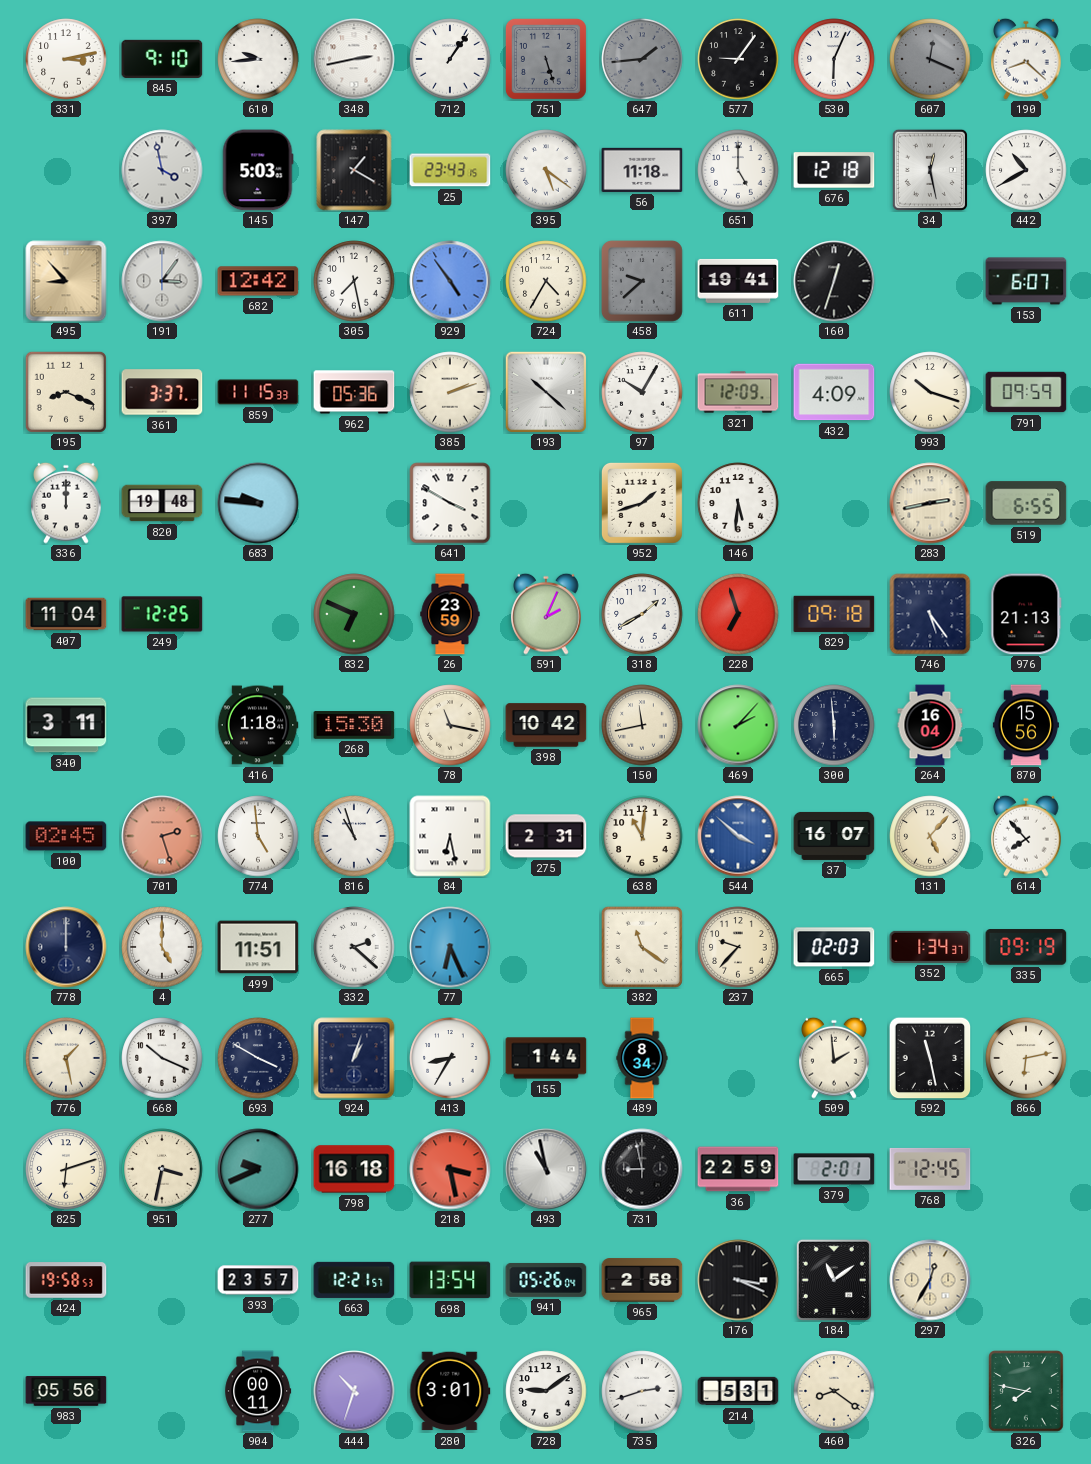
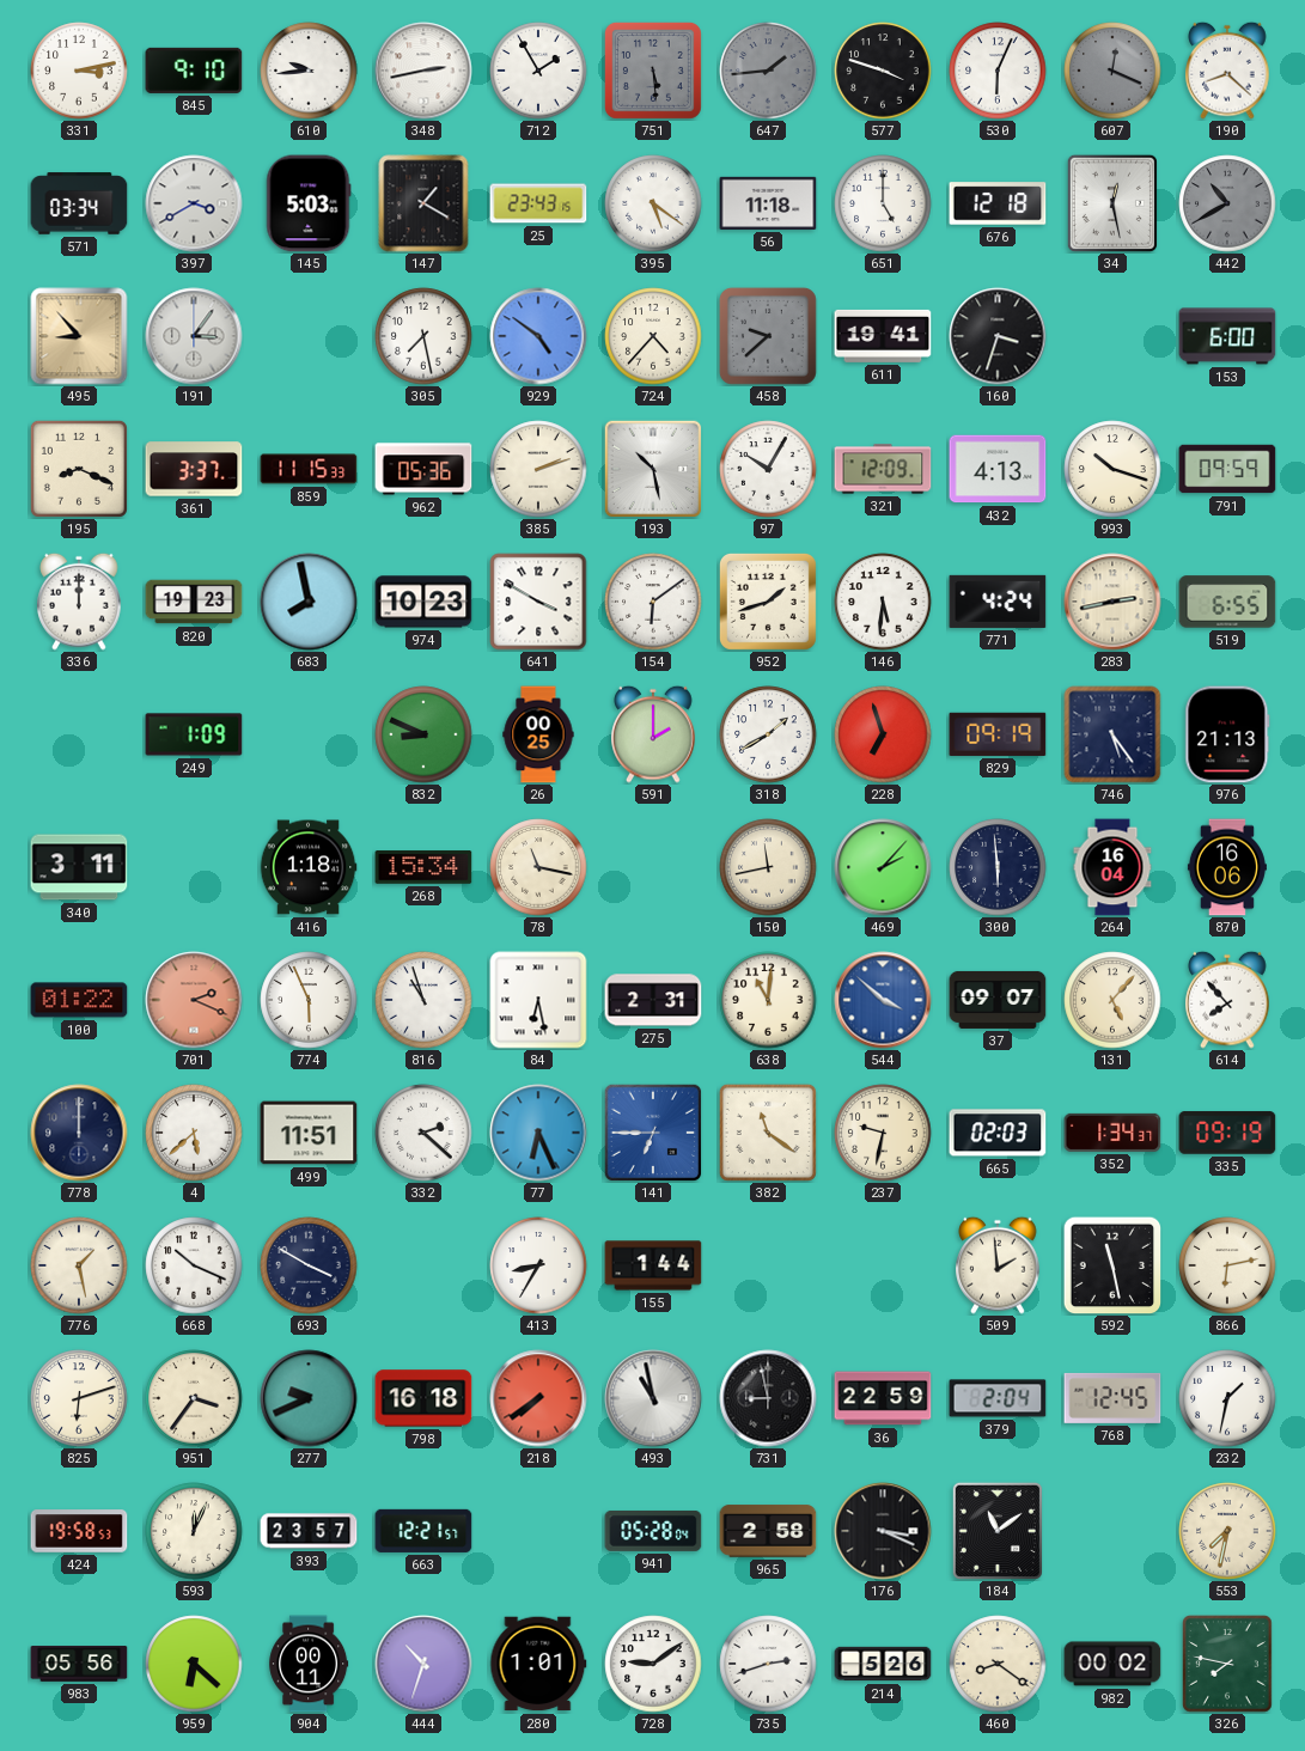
712: 1:06 -> 1:55
751: 5:27 -> 5:29
577: 9:06 -> 3:48
571: none -> 03:34
397: 3:58 -> 3:40
442 dial: white -> grey
682: 12:42 -> none
929: 4:54 -> 4:51
724: 4:35 -> 4:37
160: 12:33 -> 3:33
153: 6:07 -> 6:00
193: 10:22 -> 10:28
432: 4:09 -> 4:13
820: 19:48 -> 19:23
683: 9:46 -> 7:58
974: none -> 10:23
154: none -> 6:09
771: none -> 4:24
407: 11:04 -> none
249: 12:25 -> 1:09
832: 6:49 -> 8:49
26: 23:59 -> 00:25
591: 2:04 -> 2:00
829: 09:18 -> 09:19
268: 15:30 -> 15:34
398: 10:42 -> none
870: 15:56 -> 16:06
100: 02:45 -> 01:22
701: 2:27 -> 2:19
774: 4:59 -> 5:56
37: 16:07 -> 09:07
4: 5:00 -> 5:38
141: none -> 6:45
237: 9:37 -> 9:32
924: 1:03 -> none
489: 8:34 -> none
951: 3:32 -> 3:36
218: 3:28 -> 7:39
379: 2:01 -> 2:04
232: none -> 1:32
593: none -> 12:04
698: 13:54 -> none
941: 05:26 -> 05:28
297: 12:35 -> none
553: none -> 7:32
959: none -> 6:22
280: 3:01 -> 1:01
214: 5:31 -> 5:26
982: none -> 00:02
